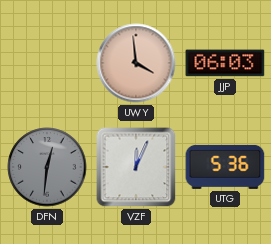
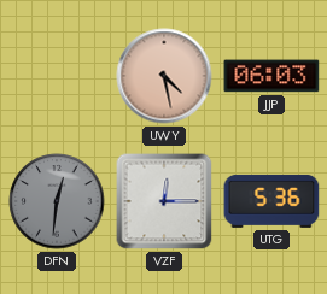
UWY: 3:59 -> 4:28
VZF: 12:04 -> 12:15
